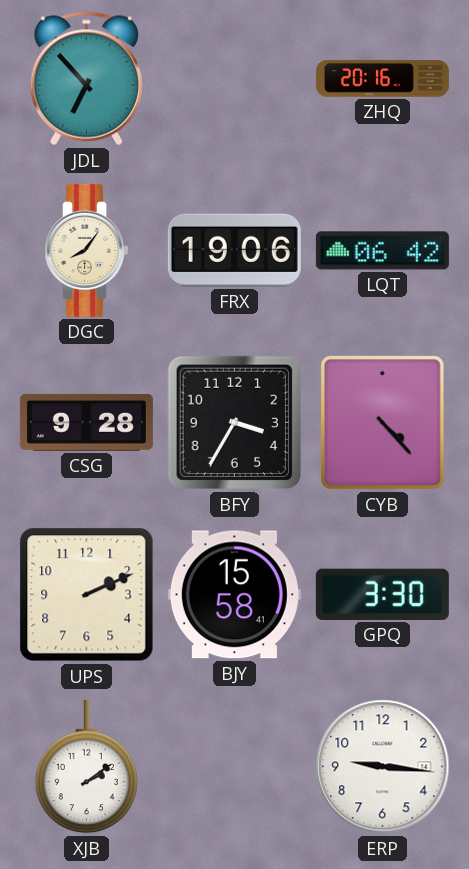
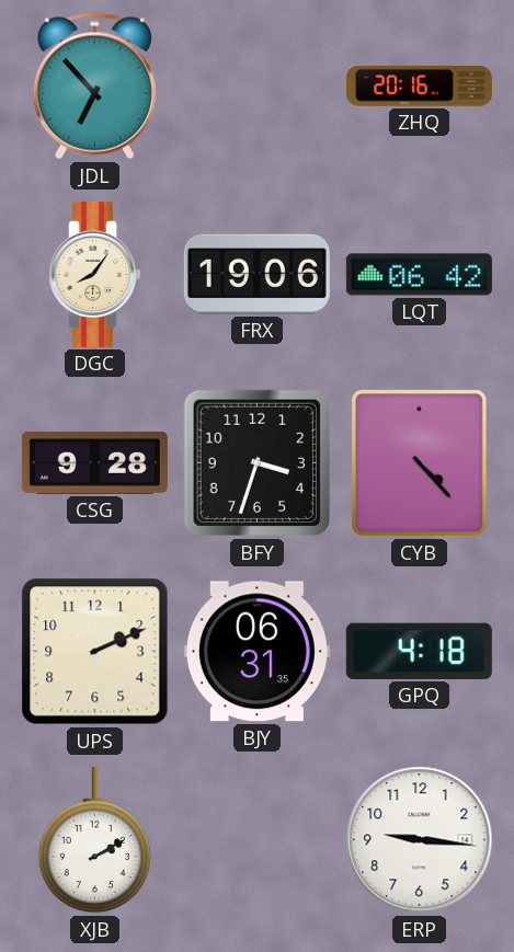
BFY: 3:35 -> 3:33
BJY: 15:58 -> 06:31
GPQ: 3:30 -> 4:18
XJB: 2:09 -> 2:10
